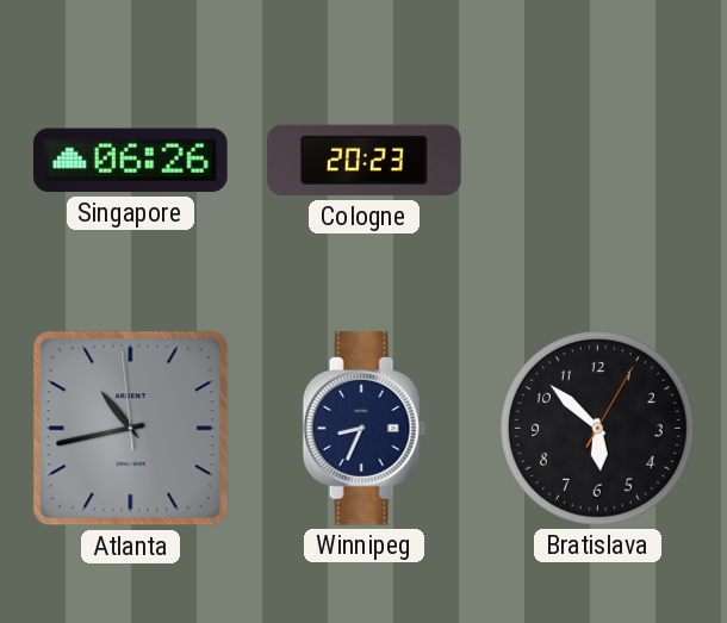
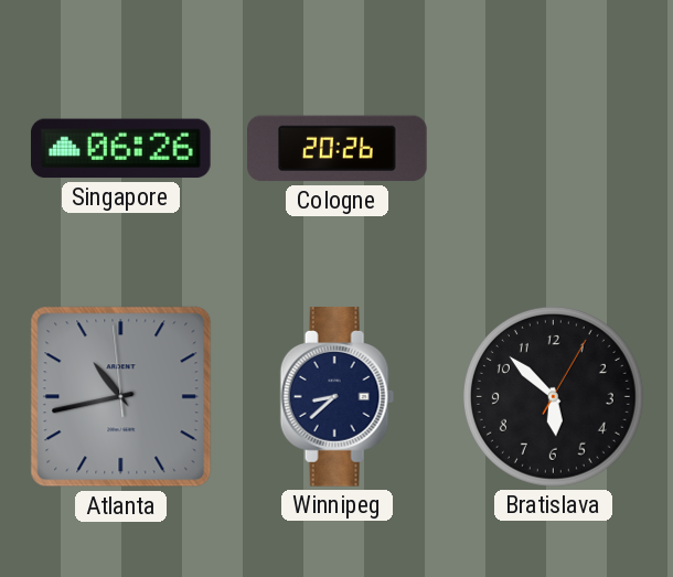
Cologne: 20:23 -> 20:26
Winnipeg: 8:34 -> 8:38
